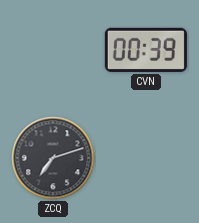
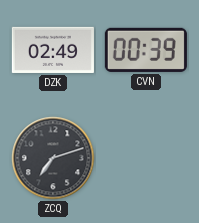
DZK: none -> 02:49
